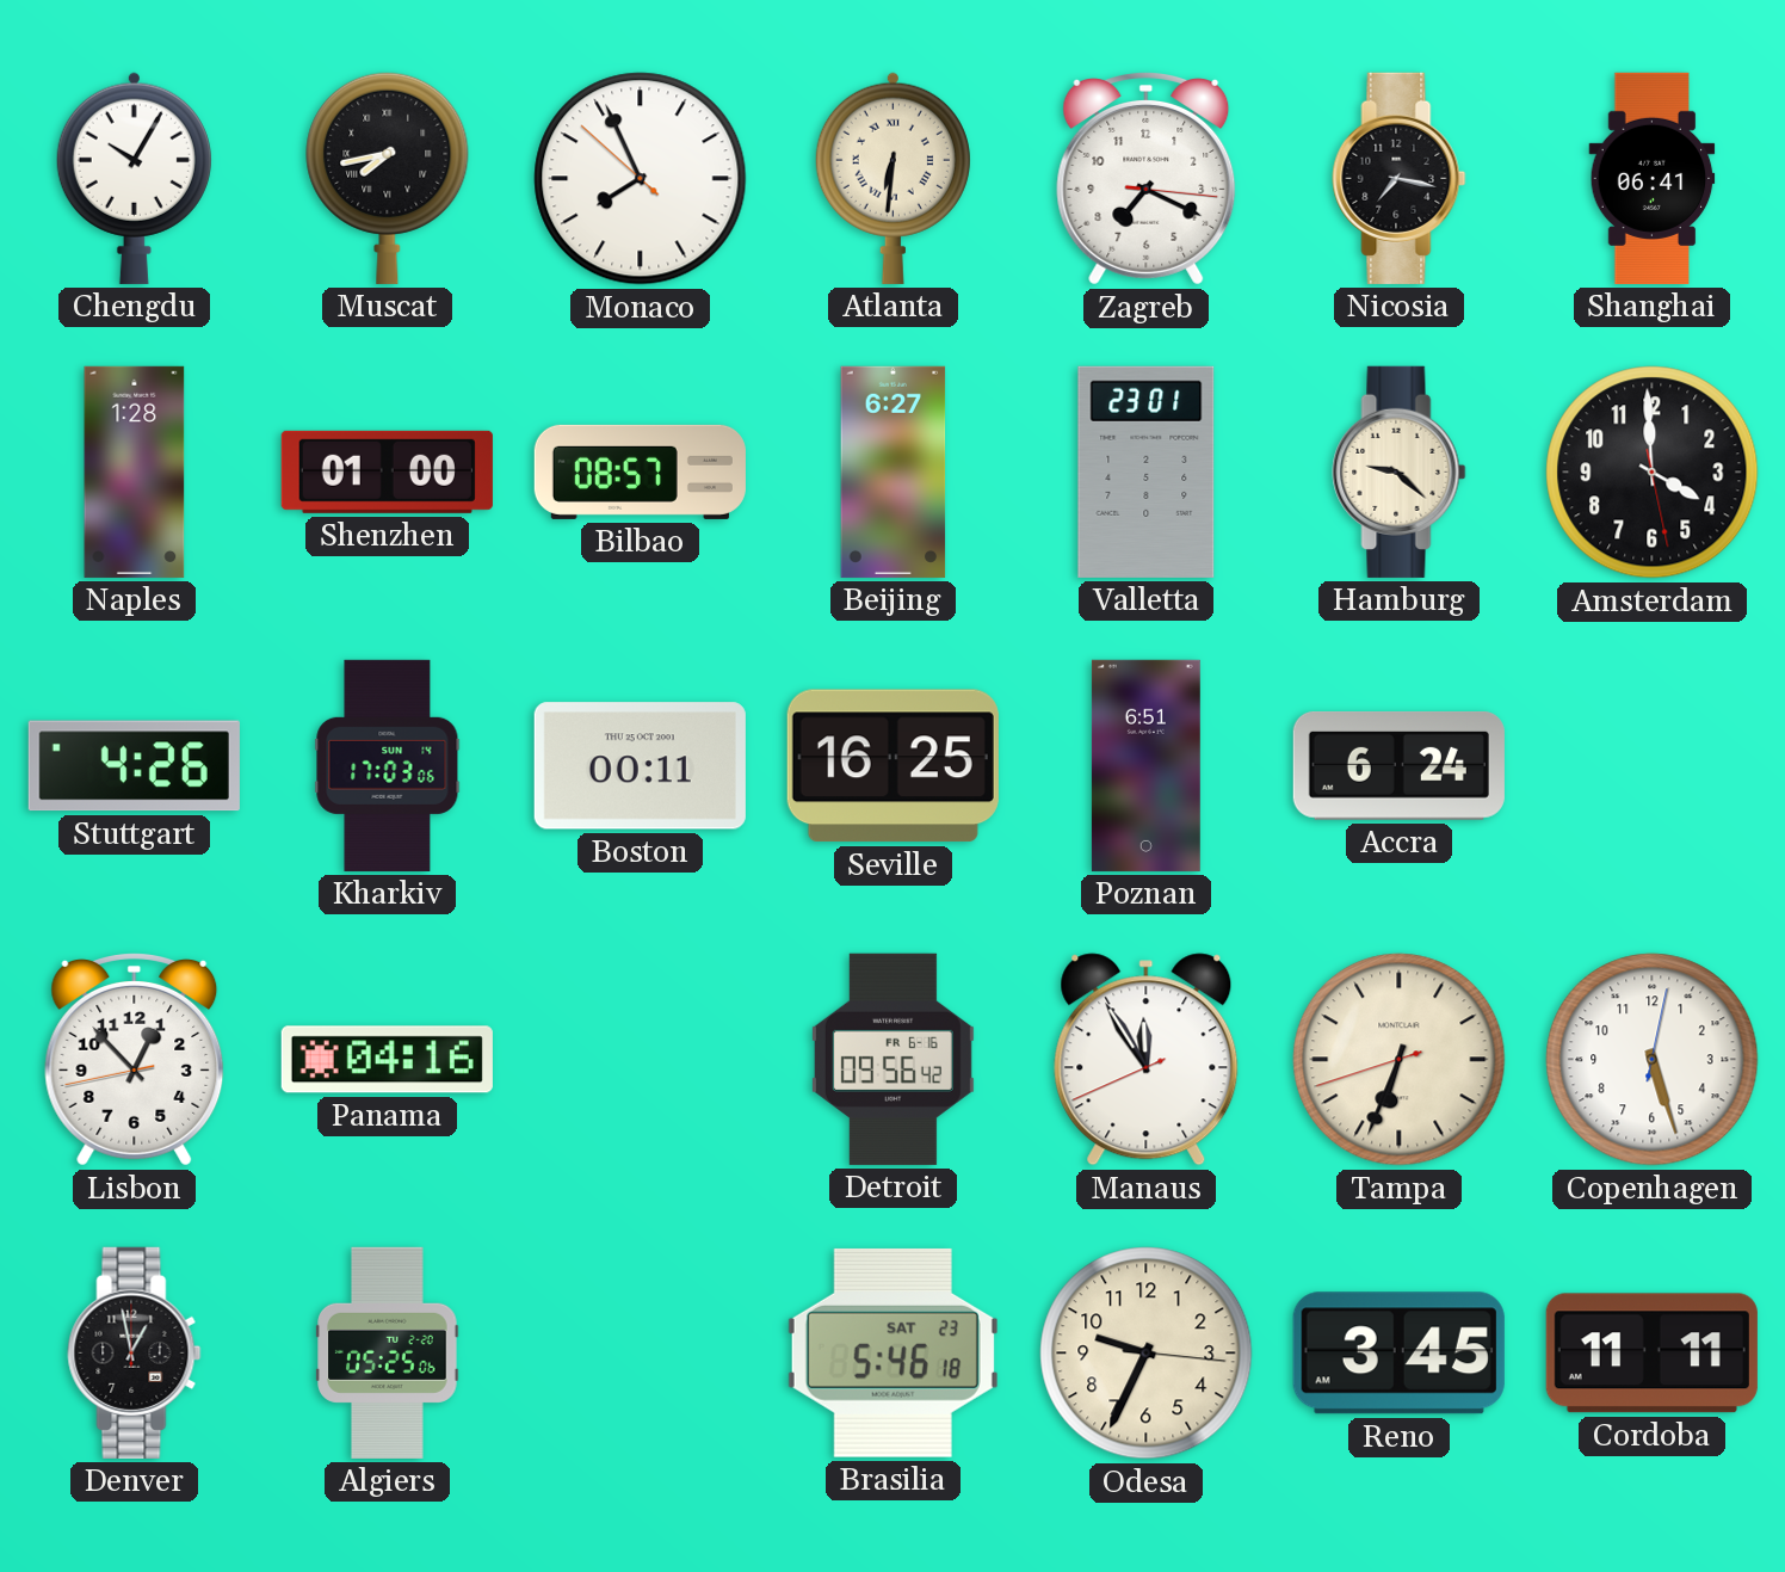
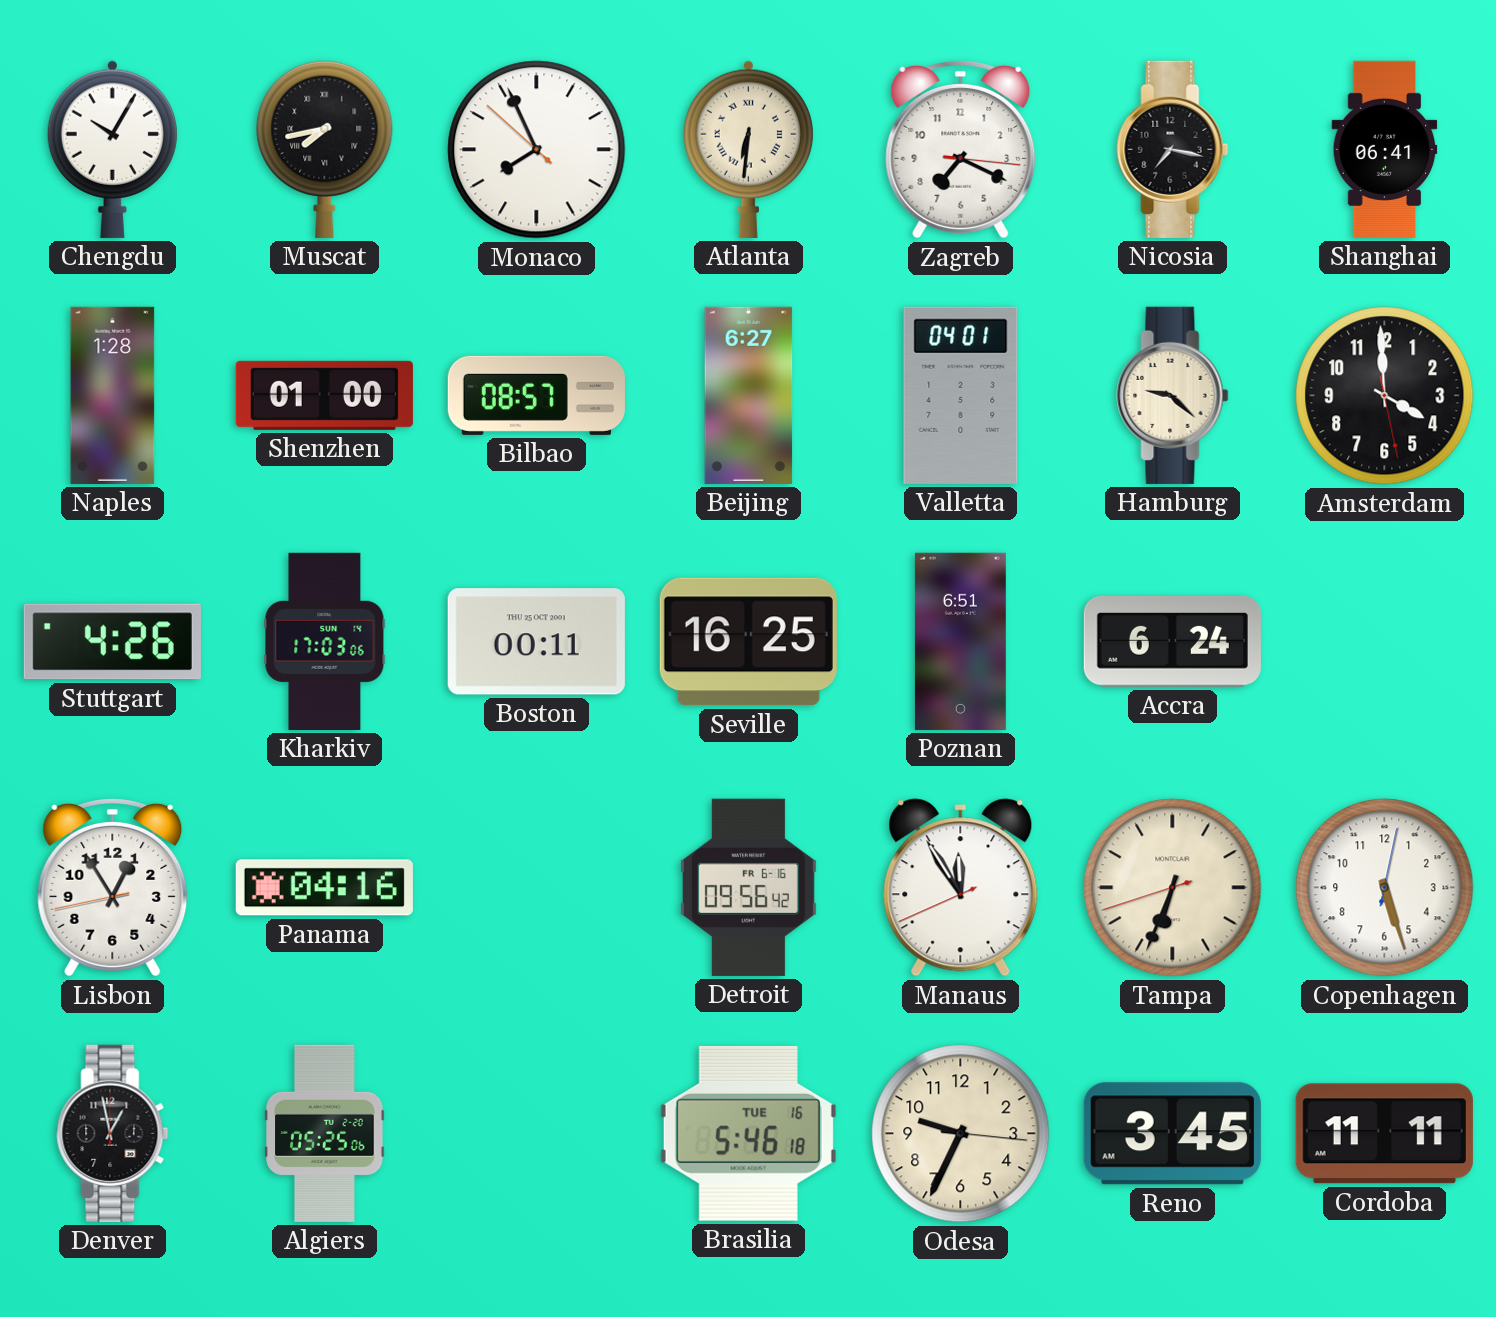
Valletta: 23:01 -> 04:01
Lisbon: 12:52 -> 12:54
Brasilia date: SAT 23 -> TUE 16
